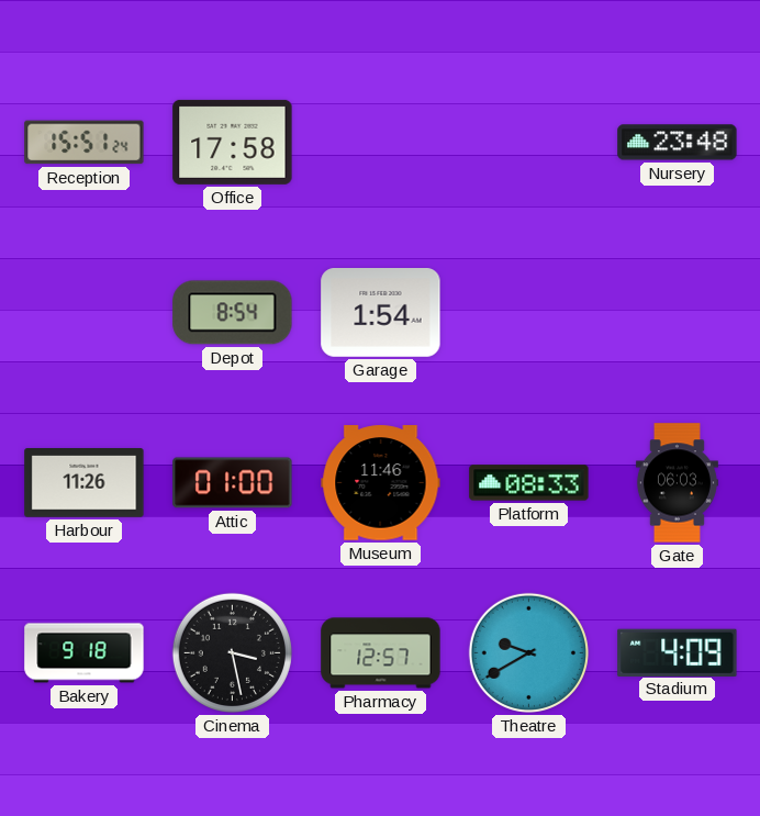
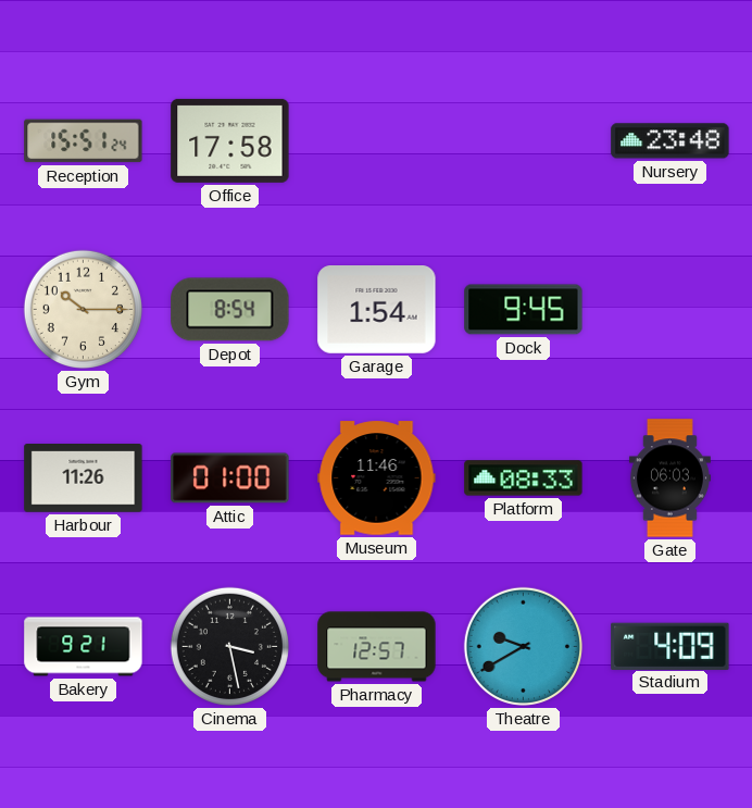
Gym: none -> 10:15
Dock: none -> 9:45
Bakery: 9:18 -> 9:21
